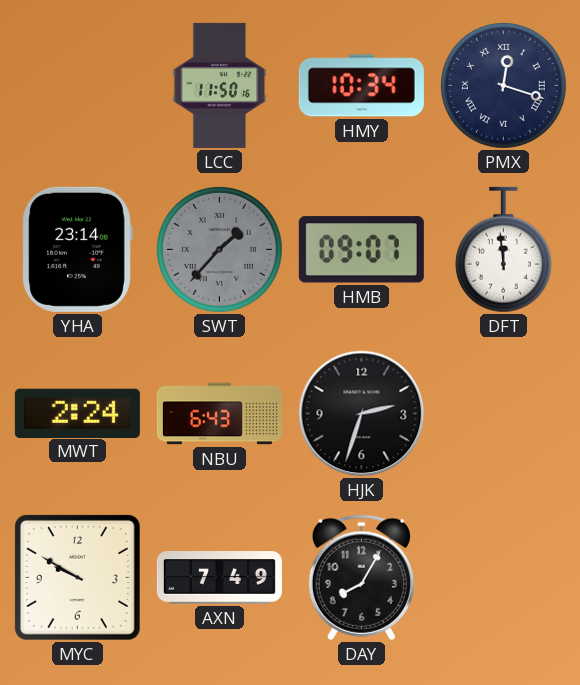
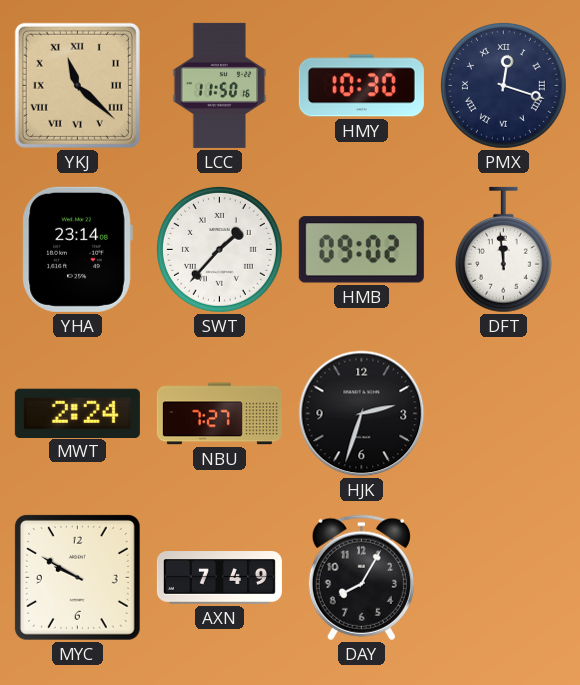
YKJ: none -> 11:22
HMY: 10:34 -> 10:30
SWT dial: grey -> white
HMB: 09:07 -> 09:02
NBU: 6:43 -> 7:27
